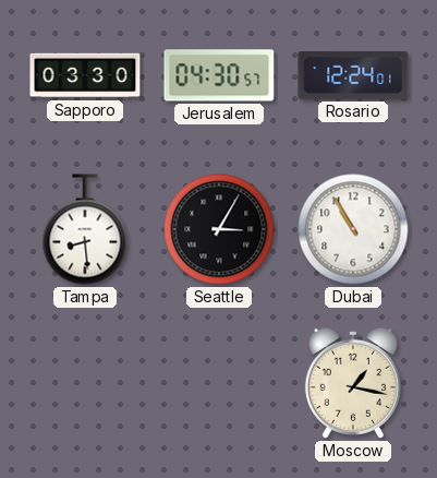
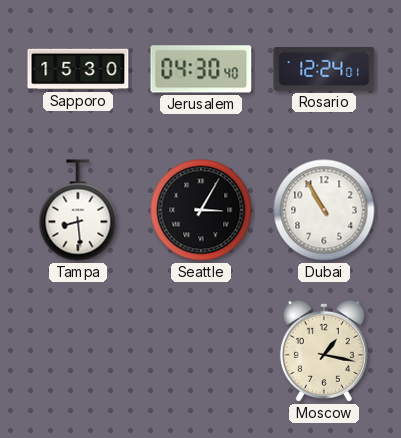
Sapporo: 03:30 -> 15:30
Jerusalem: 04:30:57 -> 04:30:40
